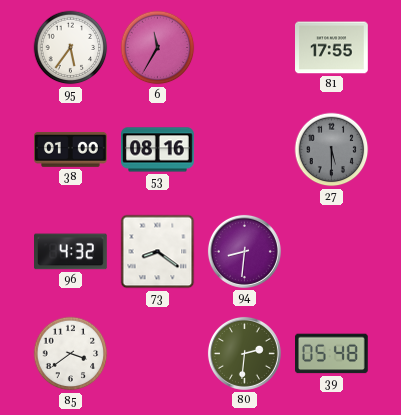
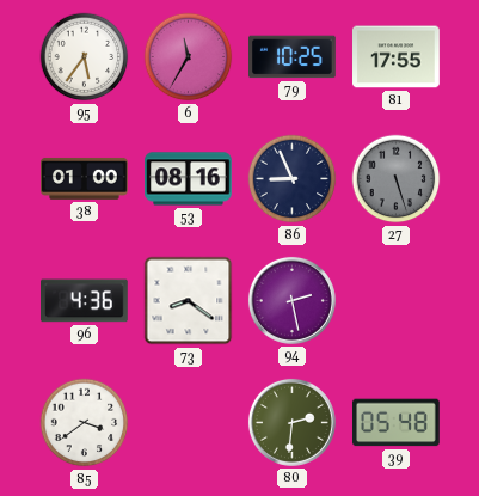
79: none -> 10:25
86: none -> 8:56
27: 5:30 -> 5:27
96: 4:32 -> 4:36
94: 8:31 -> 2:28
